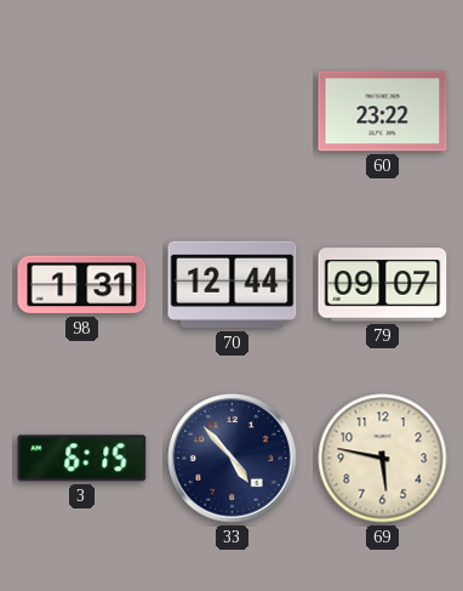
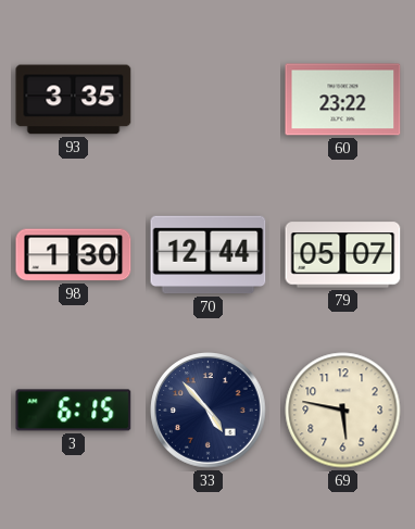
93: none -> 3:35
98: 1:31 -> 1:30
79: 09:07 -> 05:07
